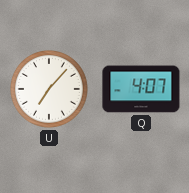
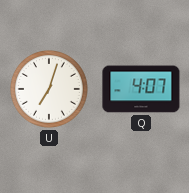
U: 7:07 -> 7:03
